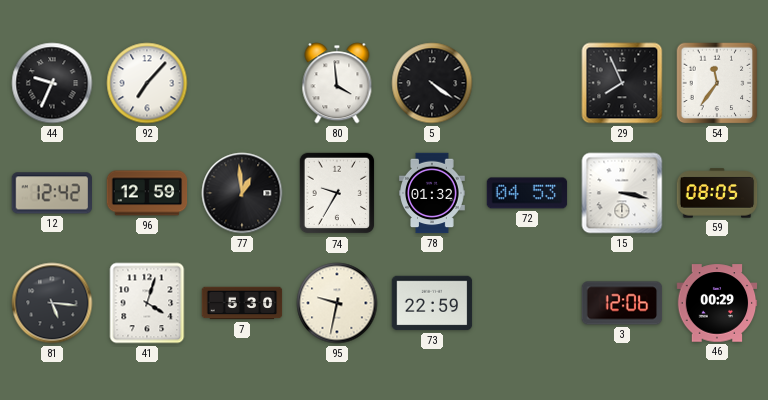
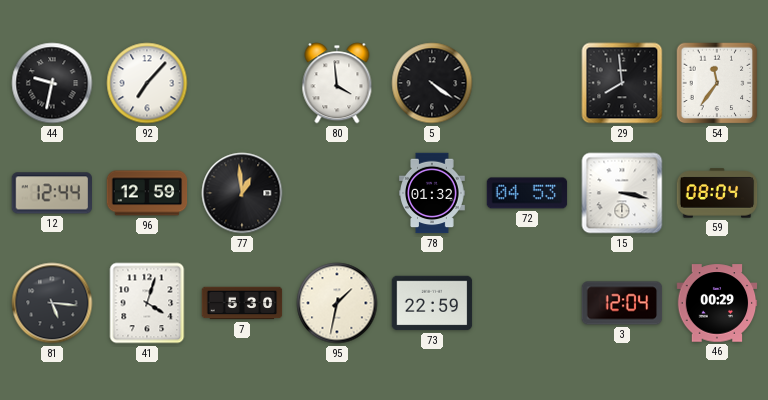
44: 9:34 -> 9:32
29: 7:56 -> 7:59
12: 12:42 -> 12:44
74: 9:35 -> none
59: 08:05 -> 08:04
95: 9:32 -> 1:32
3: 12:06 -> 12:04
